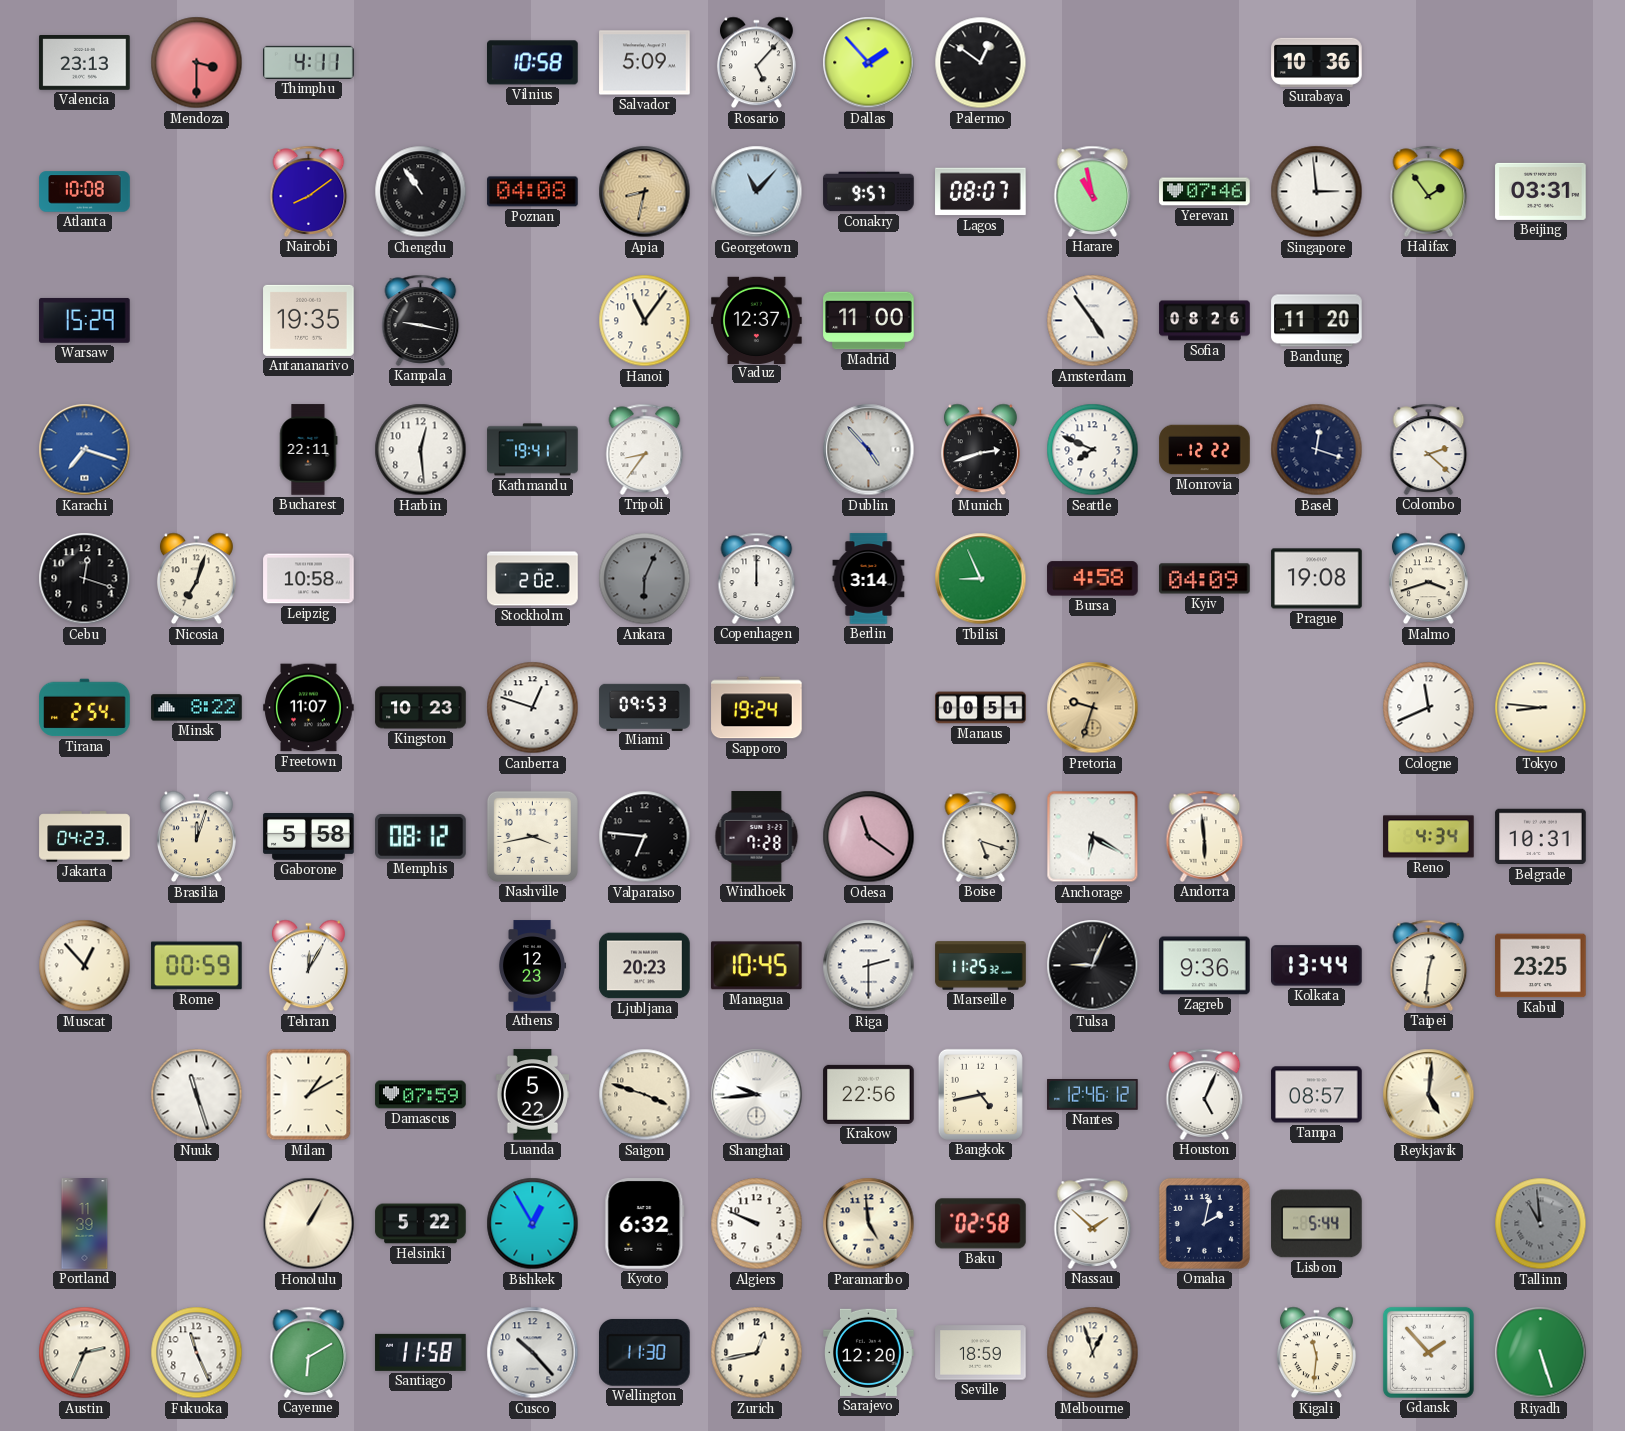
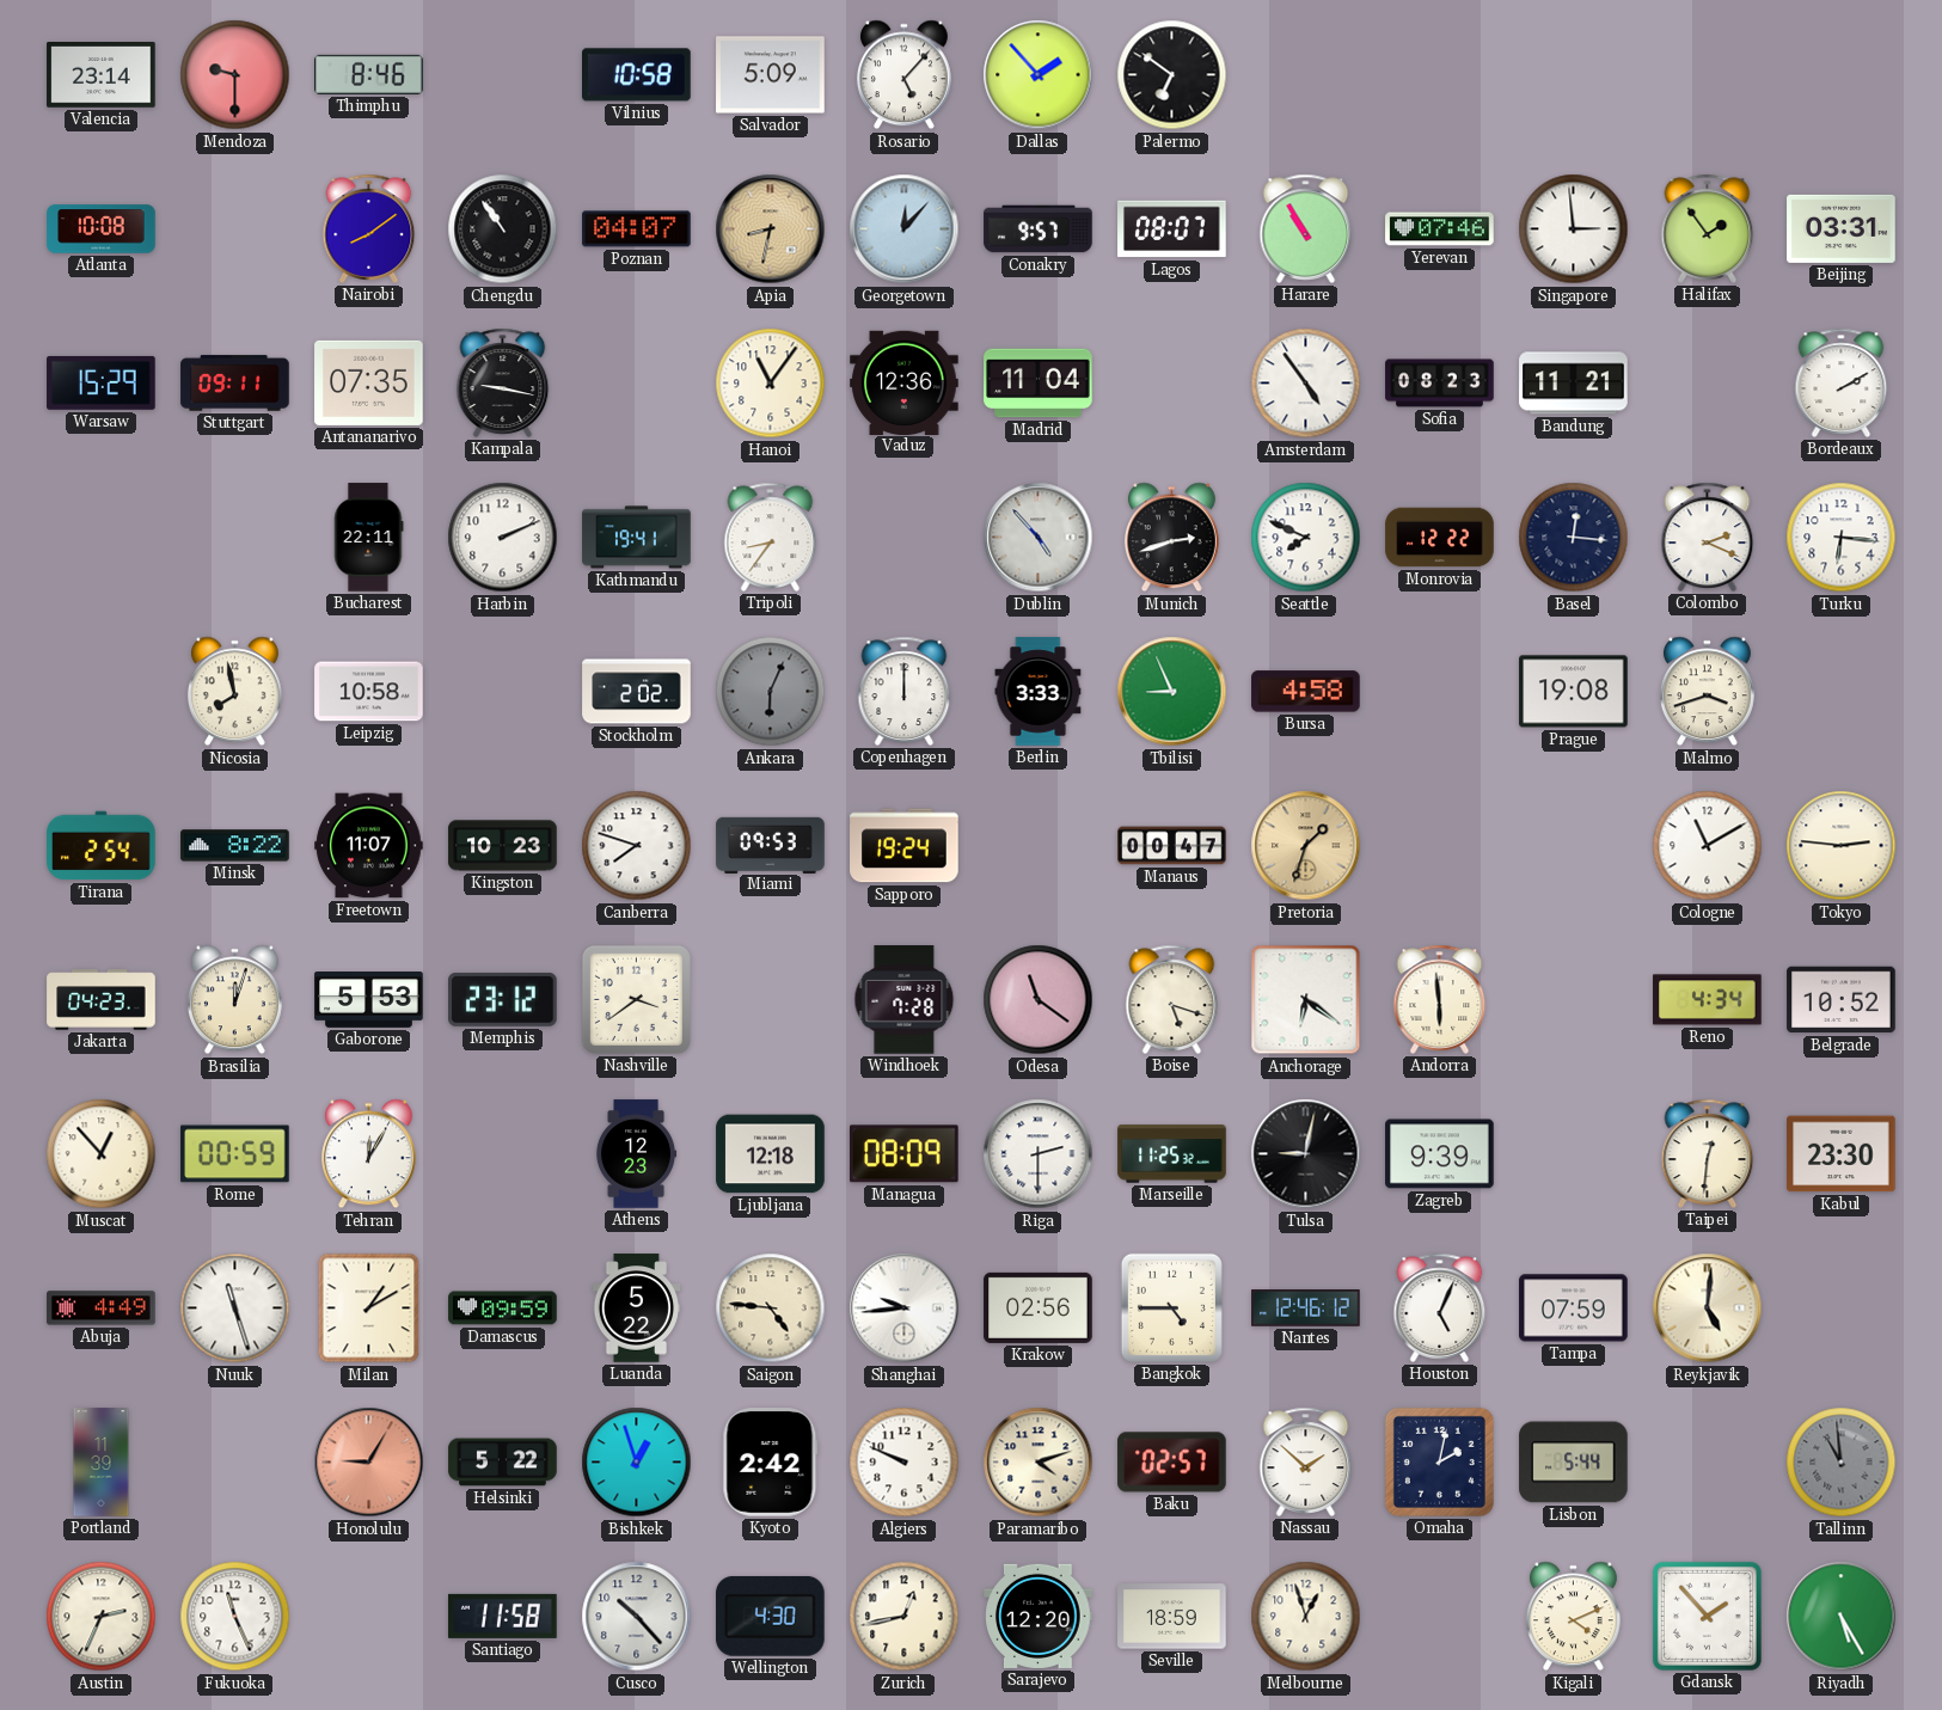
Valencia: 23:13 -> 23:14
Mendoza: 3:30 -> 9:30
Thimphu: 4:11 -> 8:46
Palermo: 12:51 -> 6:51
Surabaya: 10:36 -> none
Poznan: 04:08 -> 04:07
Georgetown: 11:07 -> 12:07
Harare: 10:58 -> 10:55
Stuttgart: none -> 09:11
Antananarivo: 19:35 -> 07:35
Vaduz: 12:37 -> 12:36
Madrid: 11:00 -> 11:04
Sofia: 08:26 -> 08:23
Bandung: 11:20 -> 11:21
Bordeaux: none -> 2:10
Karachi: 7:18 -> none
Harbin: 12:29 -> 2:11
Basel: 12:18 -> 12:16
Colombo: 2:22 -> 2:19
Turku: none -> 6:16
Cebu: 12:18 -> none
Nicosia: 7:03 -> 7:58
Berlin: 3:14 -> 3:33
Kyiv: 04:09 -> none
Canberra: 12:48 -> 7:48
Manaus: 00:51 -> 00:47
Pretoria: 9:33 -> 1:33
Cologne: 11:41 -> 11:10
Tokyo: 8:46 -> 2:46
Gaborone: 5:58 -> 5:53
Memphis: 08:12 -> 23:12
Nashville: 3:43 -> 3:39
Valparaiso: 6:46 -> none
Anchorage: 6:20 -> 6:21
Belgrade: 10:31 -> 10:52
Ljubljana: 20:23 -> 12:18
Managua: 10:45 -> 08:09
Tulsa: 9:04 -> 9:02
Zagreb: 9:36 -> 9:39
Kolkata: 13:44 -> none
Kabul: 23:25 -> 23:30
Abuja: none -> 4:49
Damascus: 07:59 -> 09:59
Saigon: 3:48 -> 4:46
Krakow: 22:56 -> 02:56
Bangkok: 4:43 -> 4:45
Tampa: 08:57 -> 07:59
Honolulu: 1:05 -> 9:05
Honolulu dial: cream -> salmon
Bishkek: 12:55 -> 12:57
Kyoto: 6:32 -> 2:42
Paramaribo: 4:59 -> 4:12
Baku: 02:58 -> 02:57
Cayenne: 6:10 -> none
Wellington: 11:30 -> 4:30
Kigali: 11:31 -> 4:11
Riyadh: 5:27 -> 5:25
